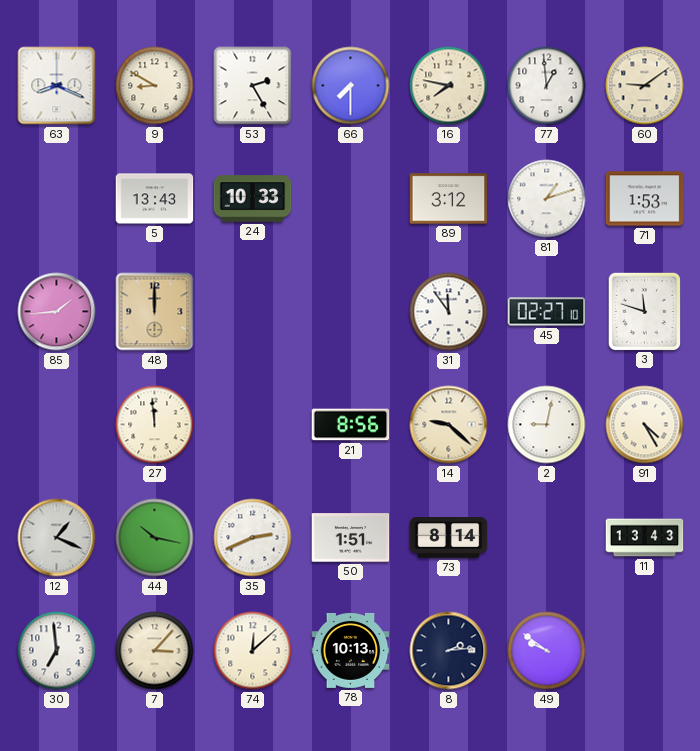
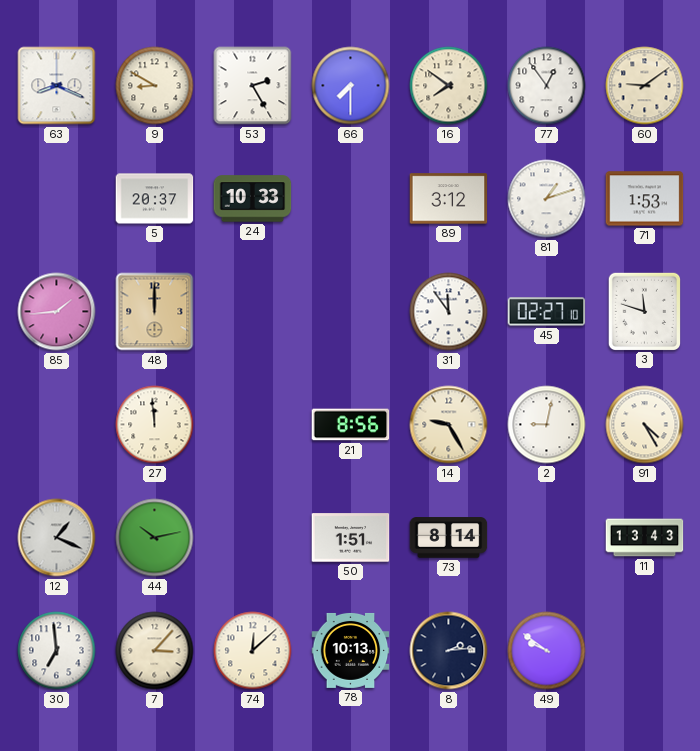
16: 7:47 -> 7:51
77: 12:59 -> 12:54
5: 13:43 -> 20:37
14: 9:22 -> 9:25
44: 10:17 -> 10:13
35: 2:41 -> none
